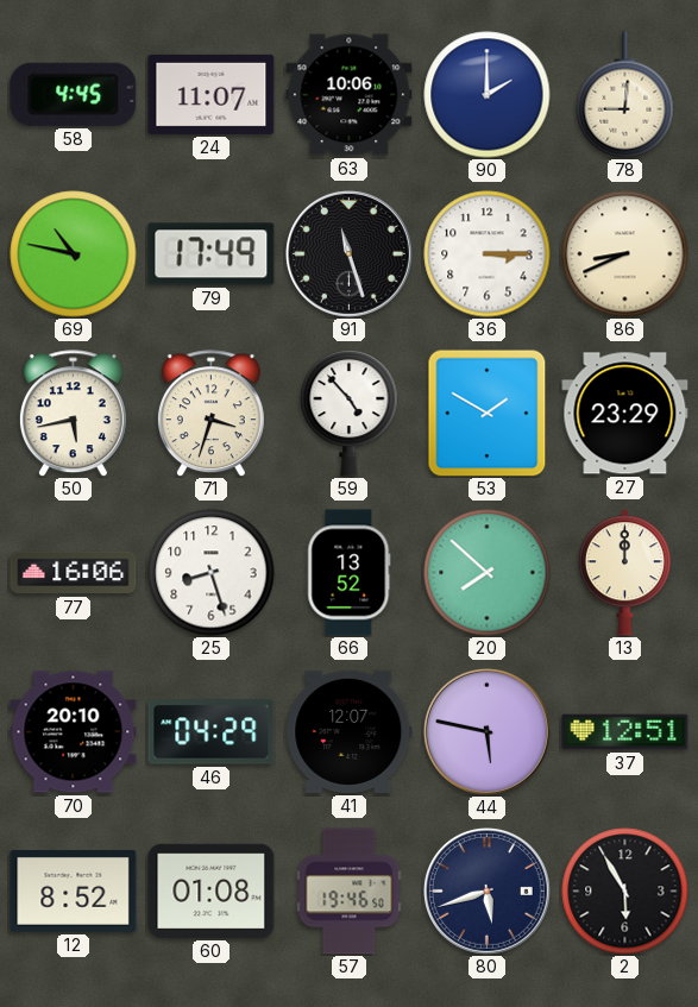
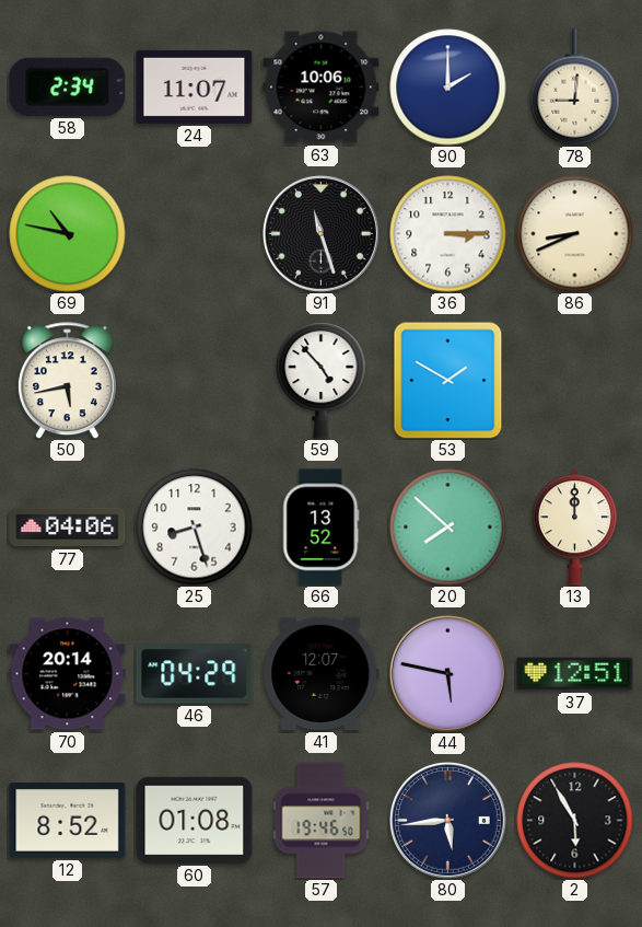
58: 4:45 -> 2:34
79: 17:49 -> none
71: 3:33 -> none
27: 23:29 -> none
77: 16:06 -> 04:06
70: 20:10 -> 20:14
80: 5:42 -> 5:44
